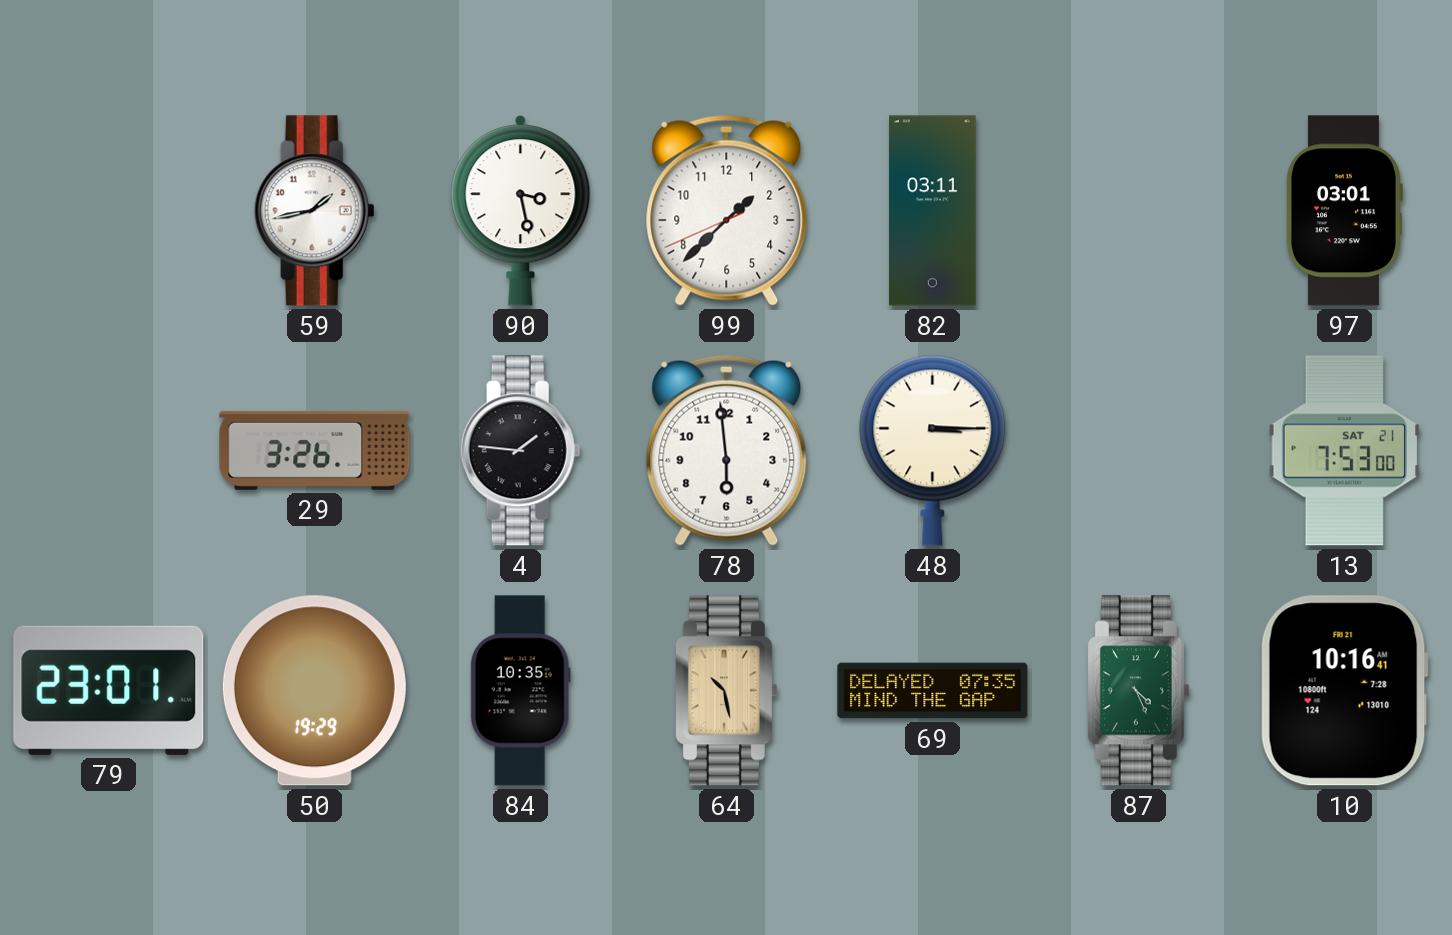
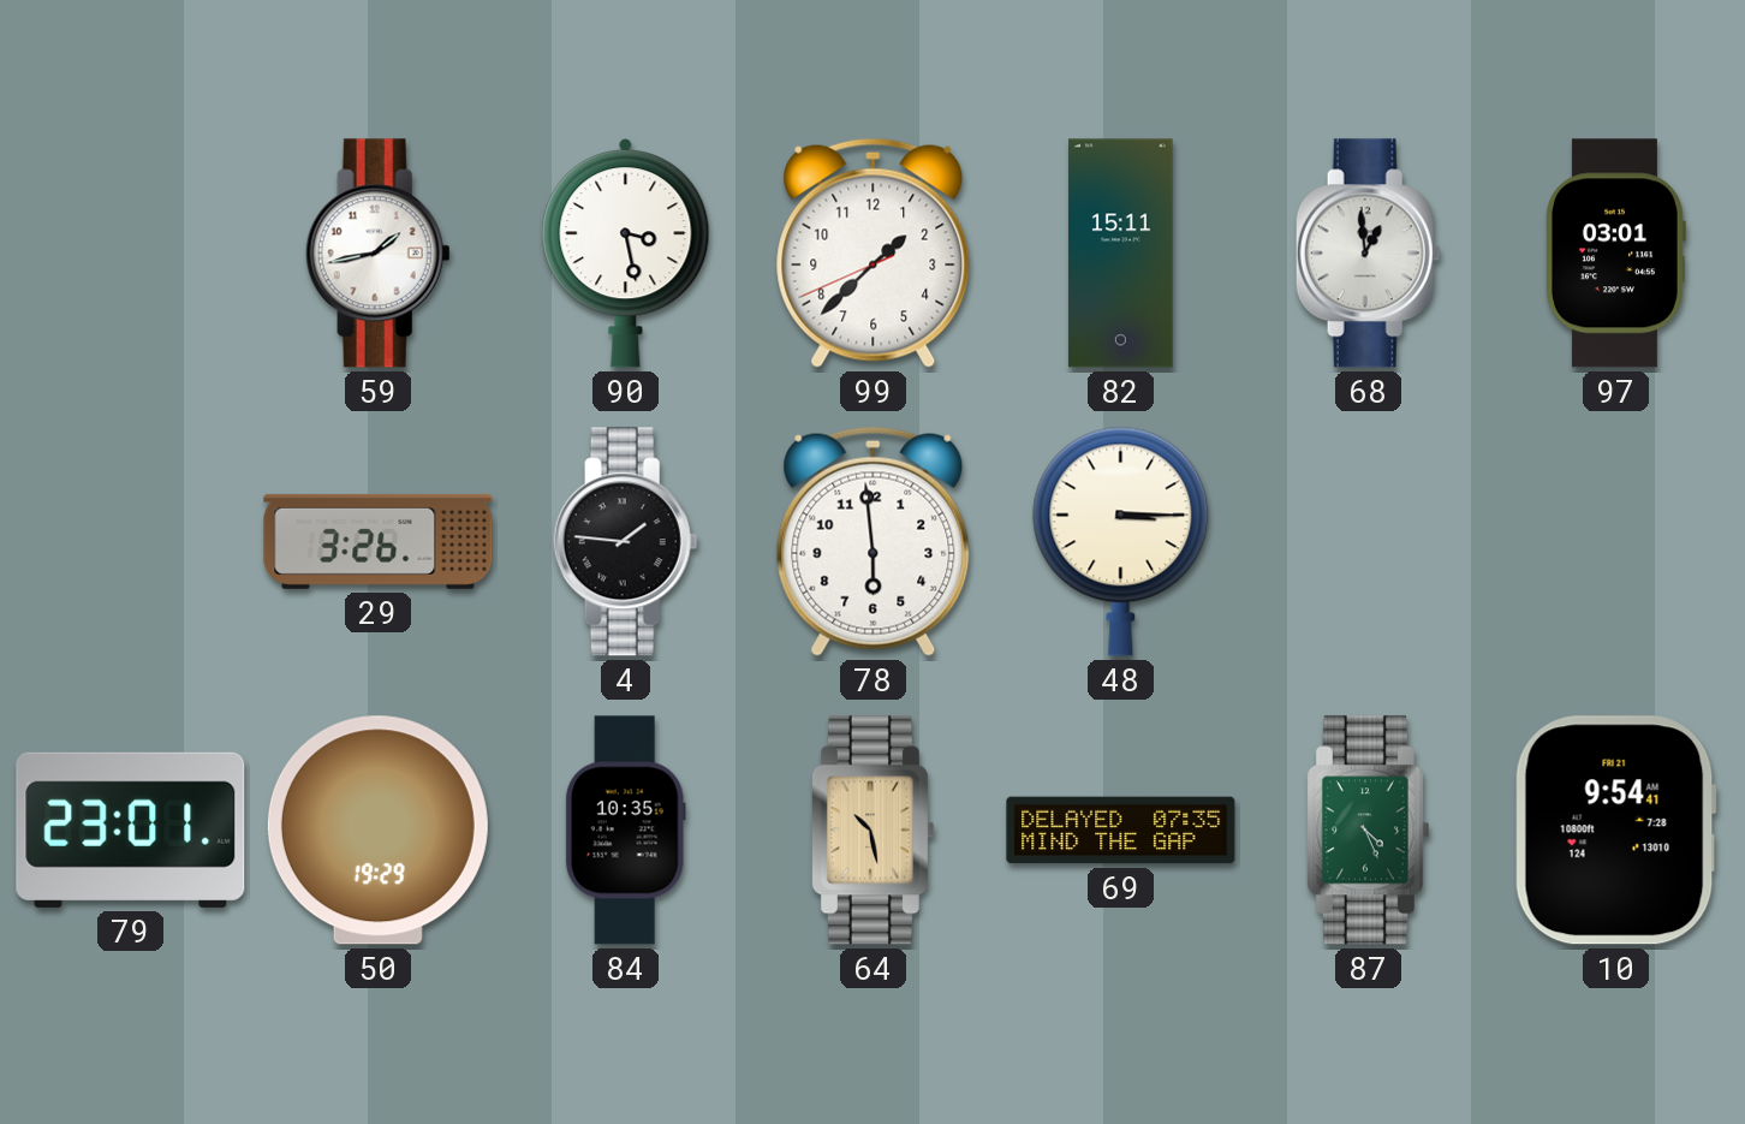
82: 03:11 -> 15:11
68: none -> 12:59
13: 7:53 -> none
10: 10:16 -> 9:54
